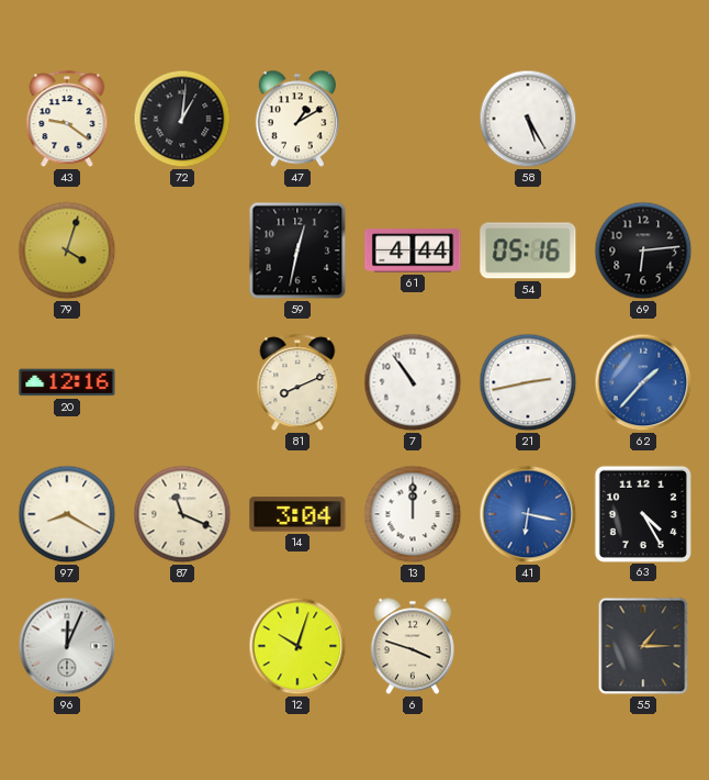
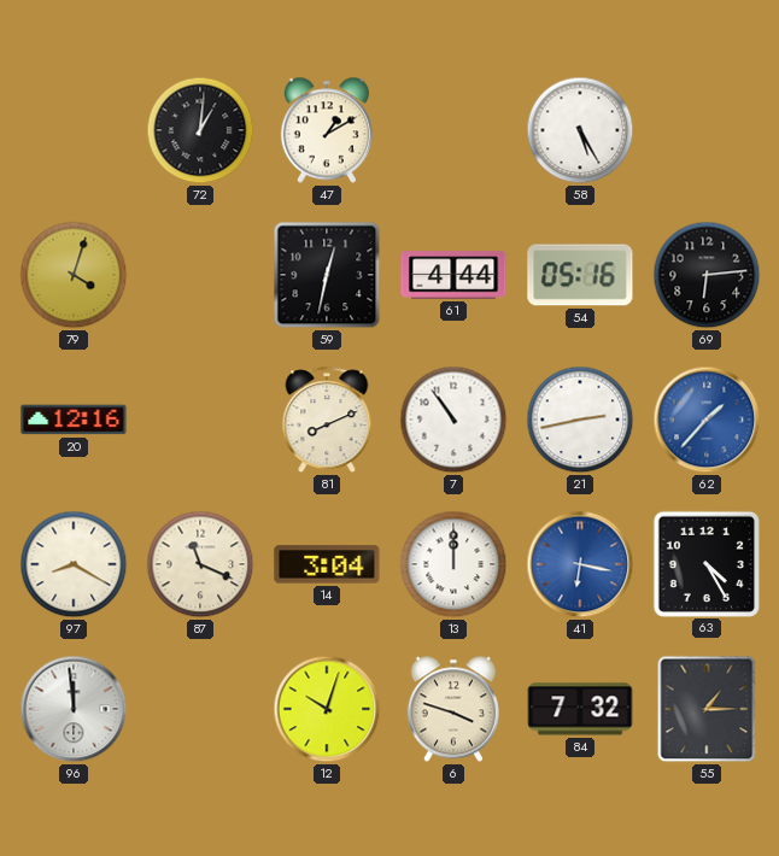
43: 9:21 -> none
96: 12:04 -> 11:59
84: none -> 7:32
